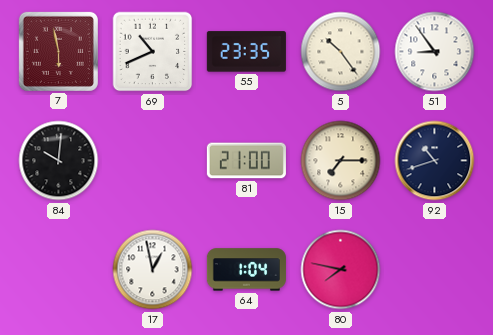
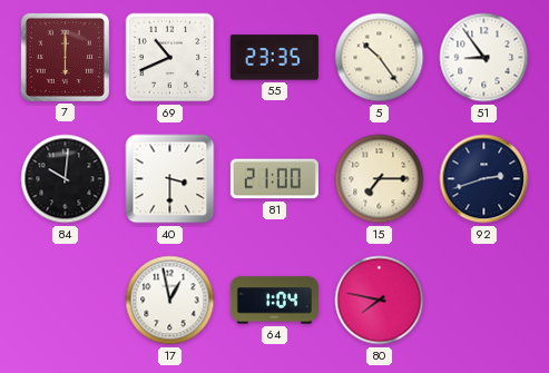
7: 5:58 -> 6:00
40: none -> 3:30
92: 10:42 -> 2:42
